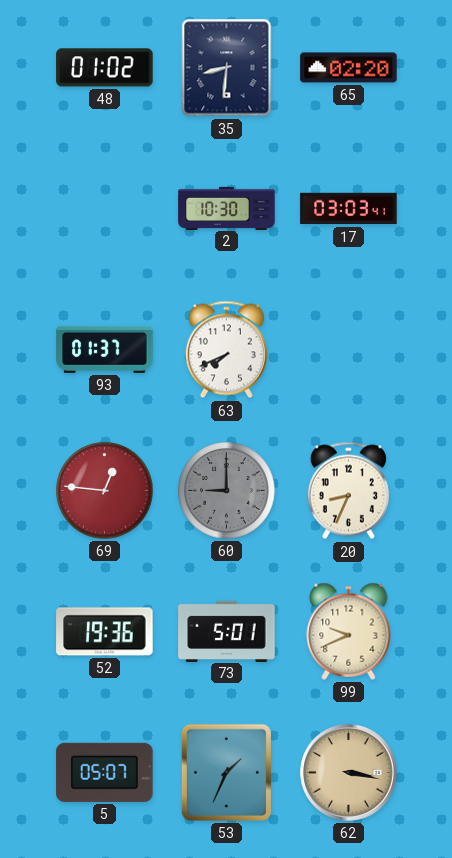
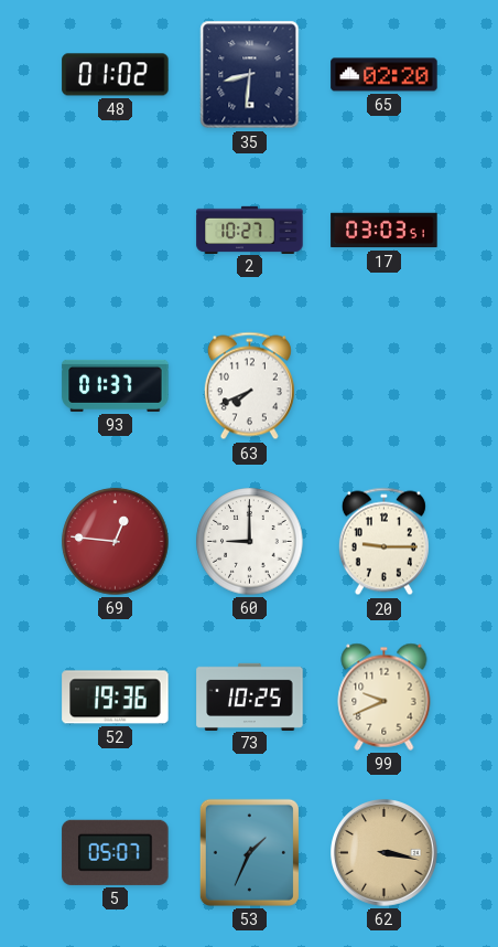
2: 10:30 -> 10:27
17: 03:03:41 -> 03:03:51
60 dial: grey -> white
20: 8:34 -> 9:15
73: 5:01 -> 10:25
